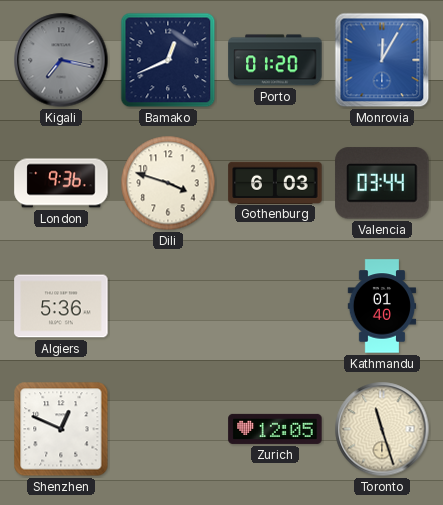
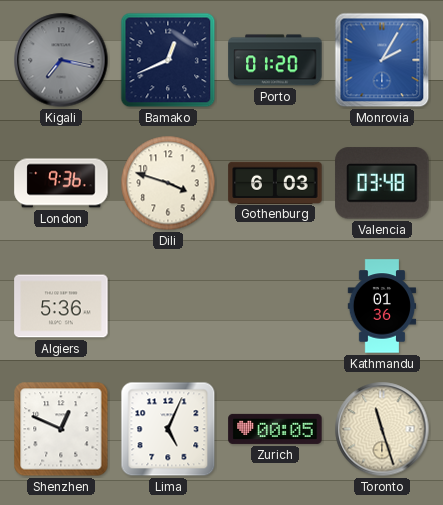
Monrovia: 12:05 -> 2:05
Valencia: 03:44 -> 03:48
Kathmandu: 01:40 -> 01:36
Lima: none -> 5:04
Zurich: 12:05 -> 00:05
